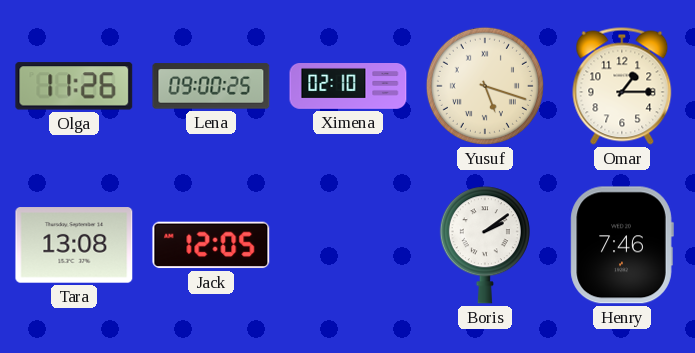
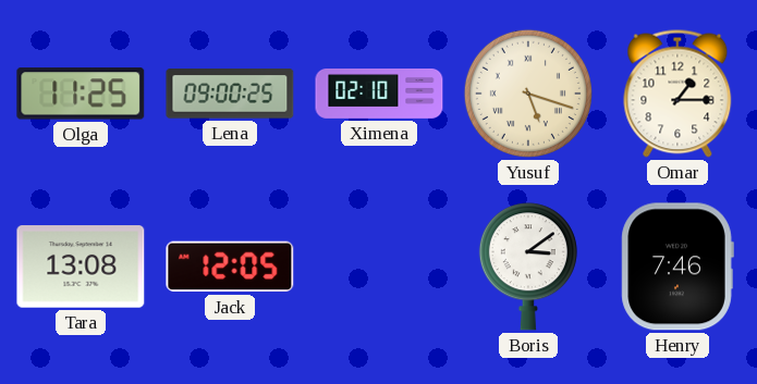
Olga: 11:26 -> 11:25
Boris: 2:09 -> 3:09
